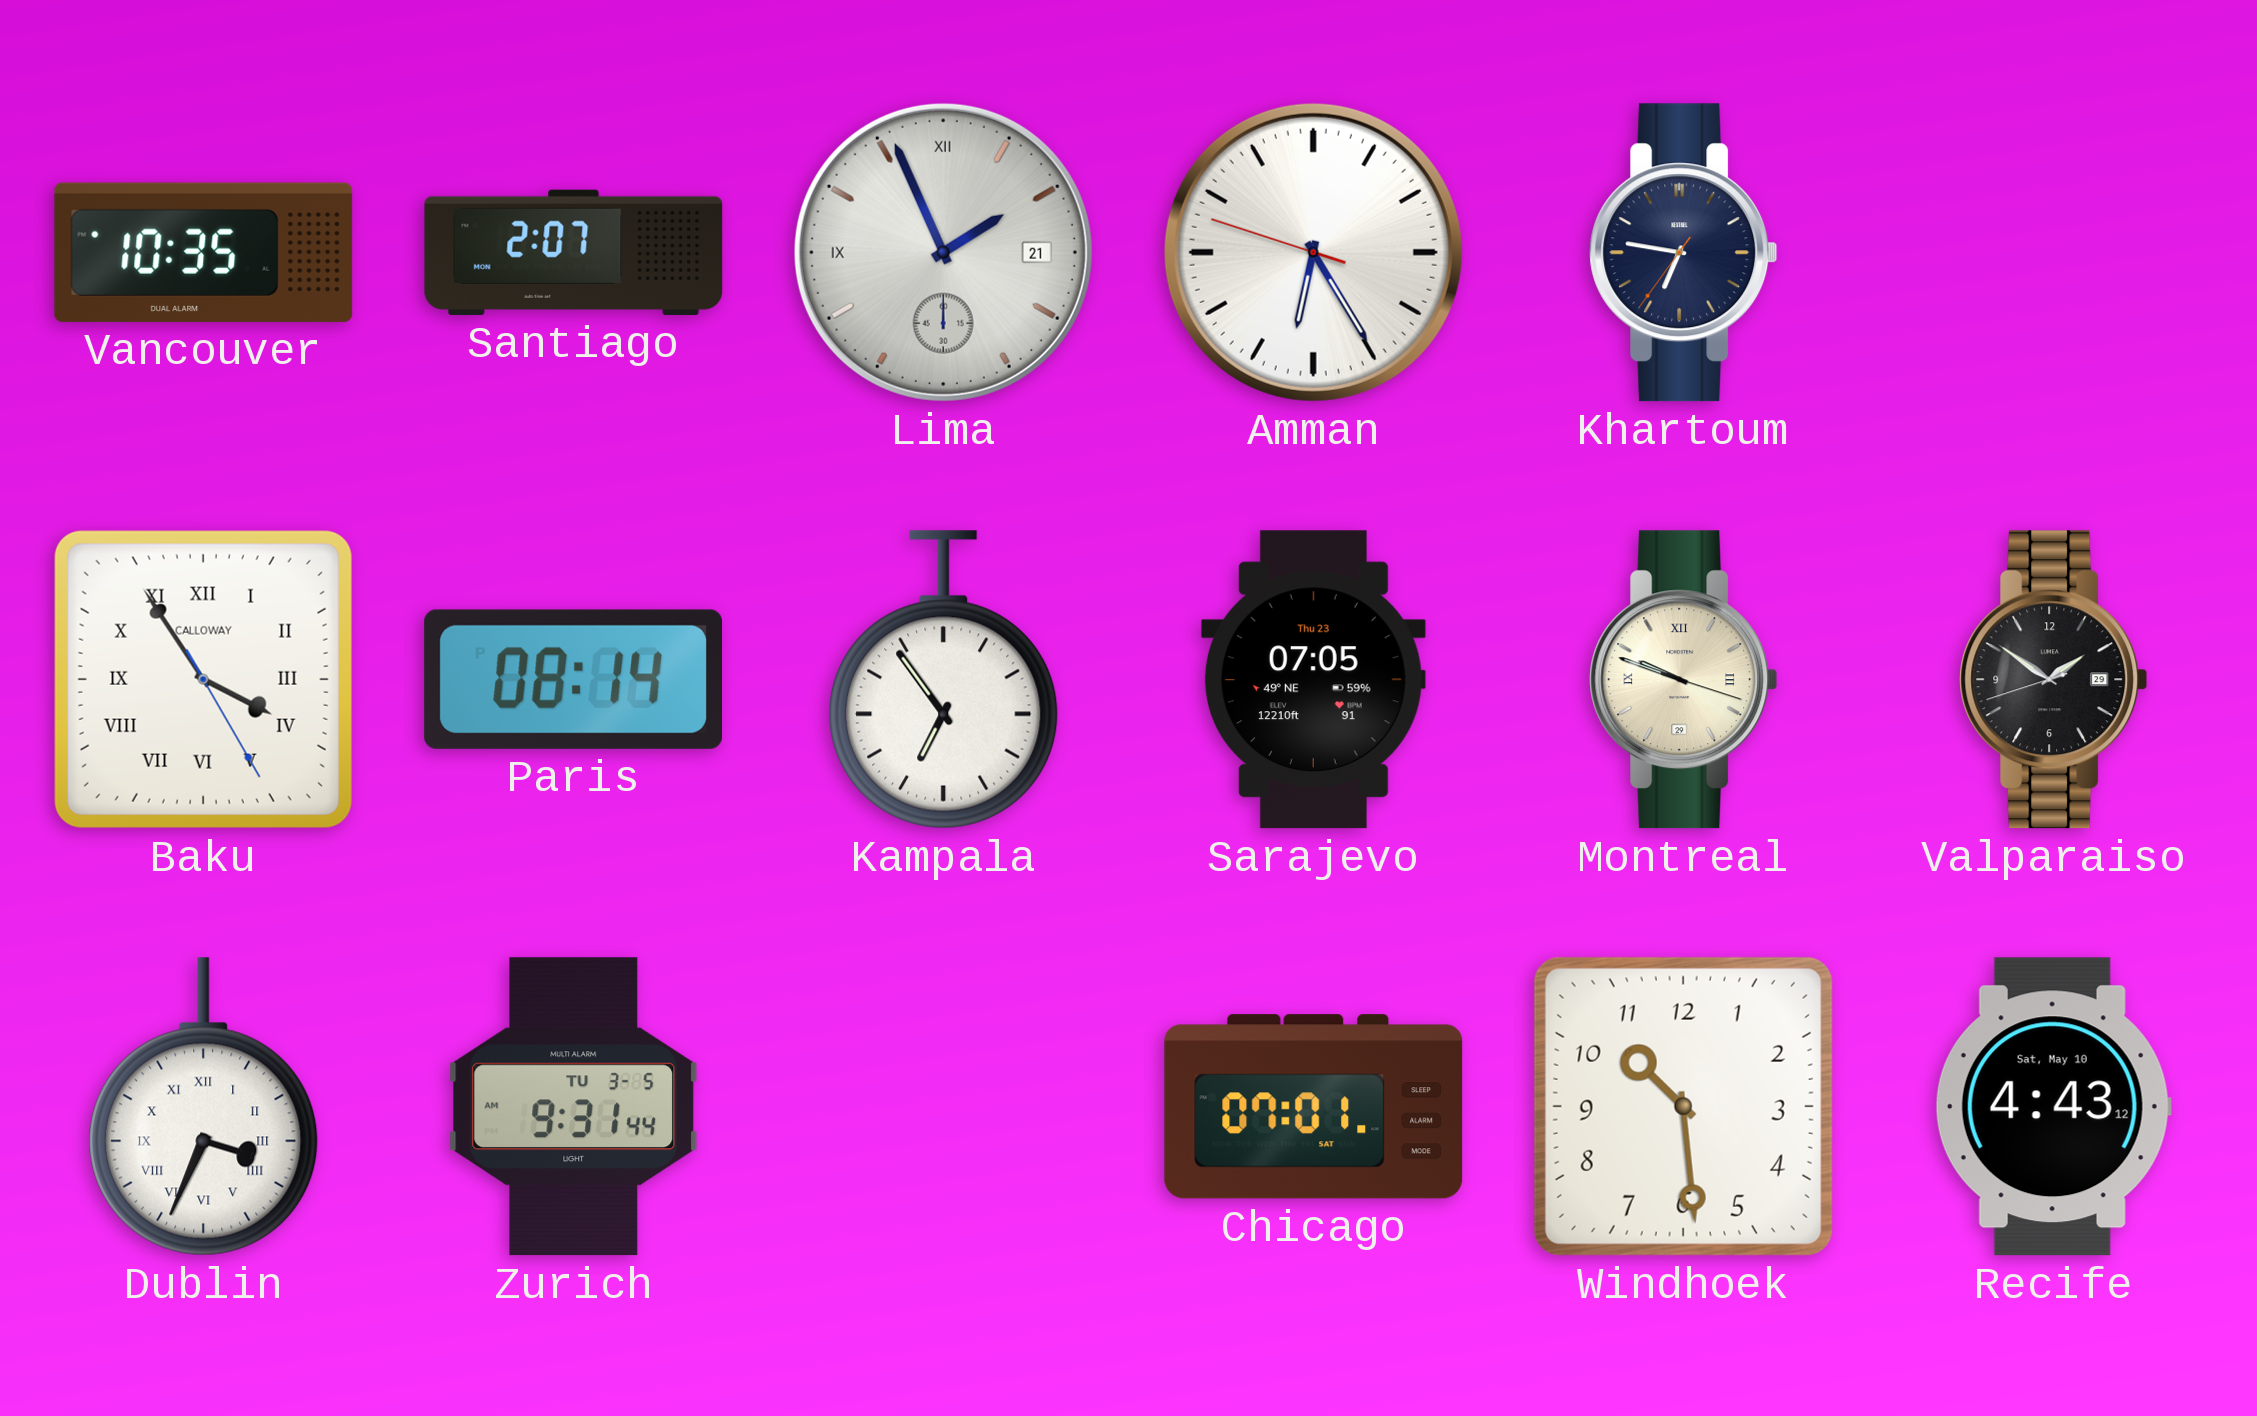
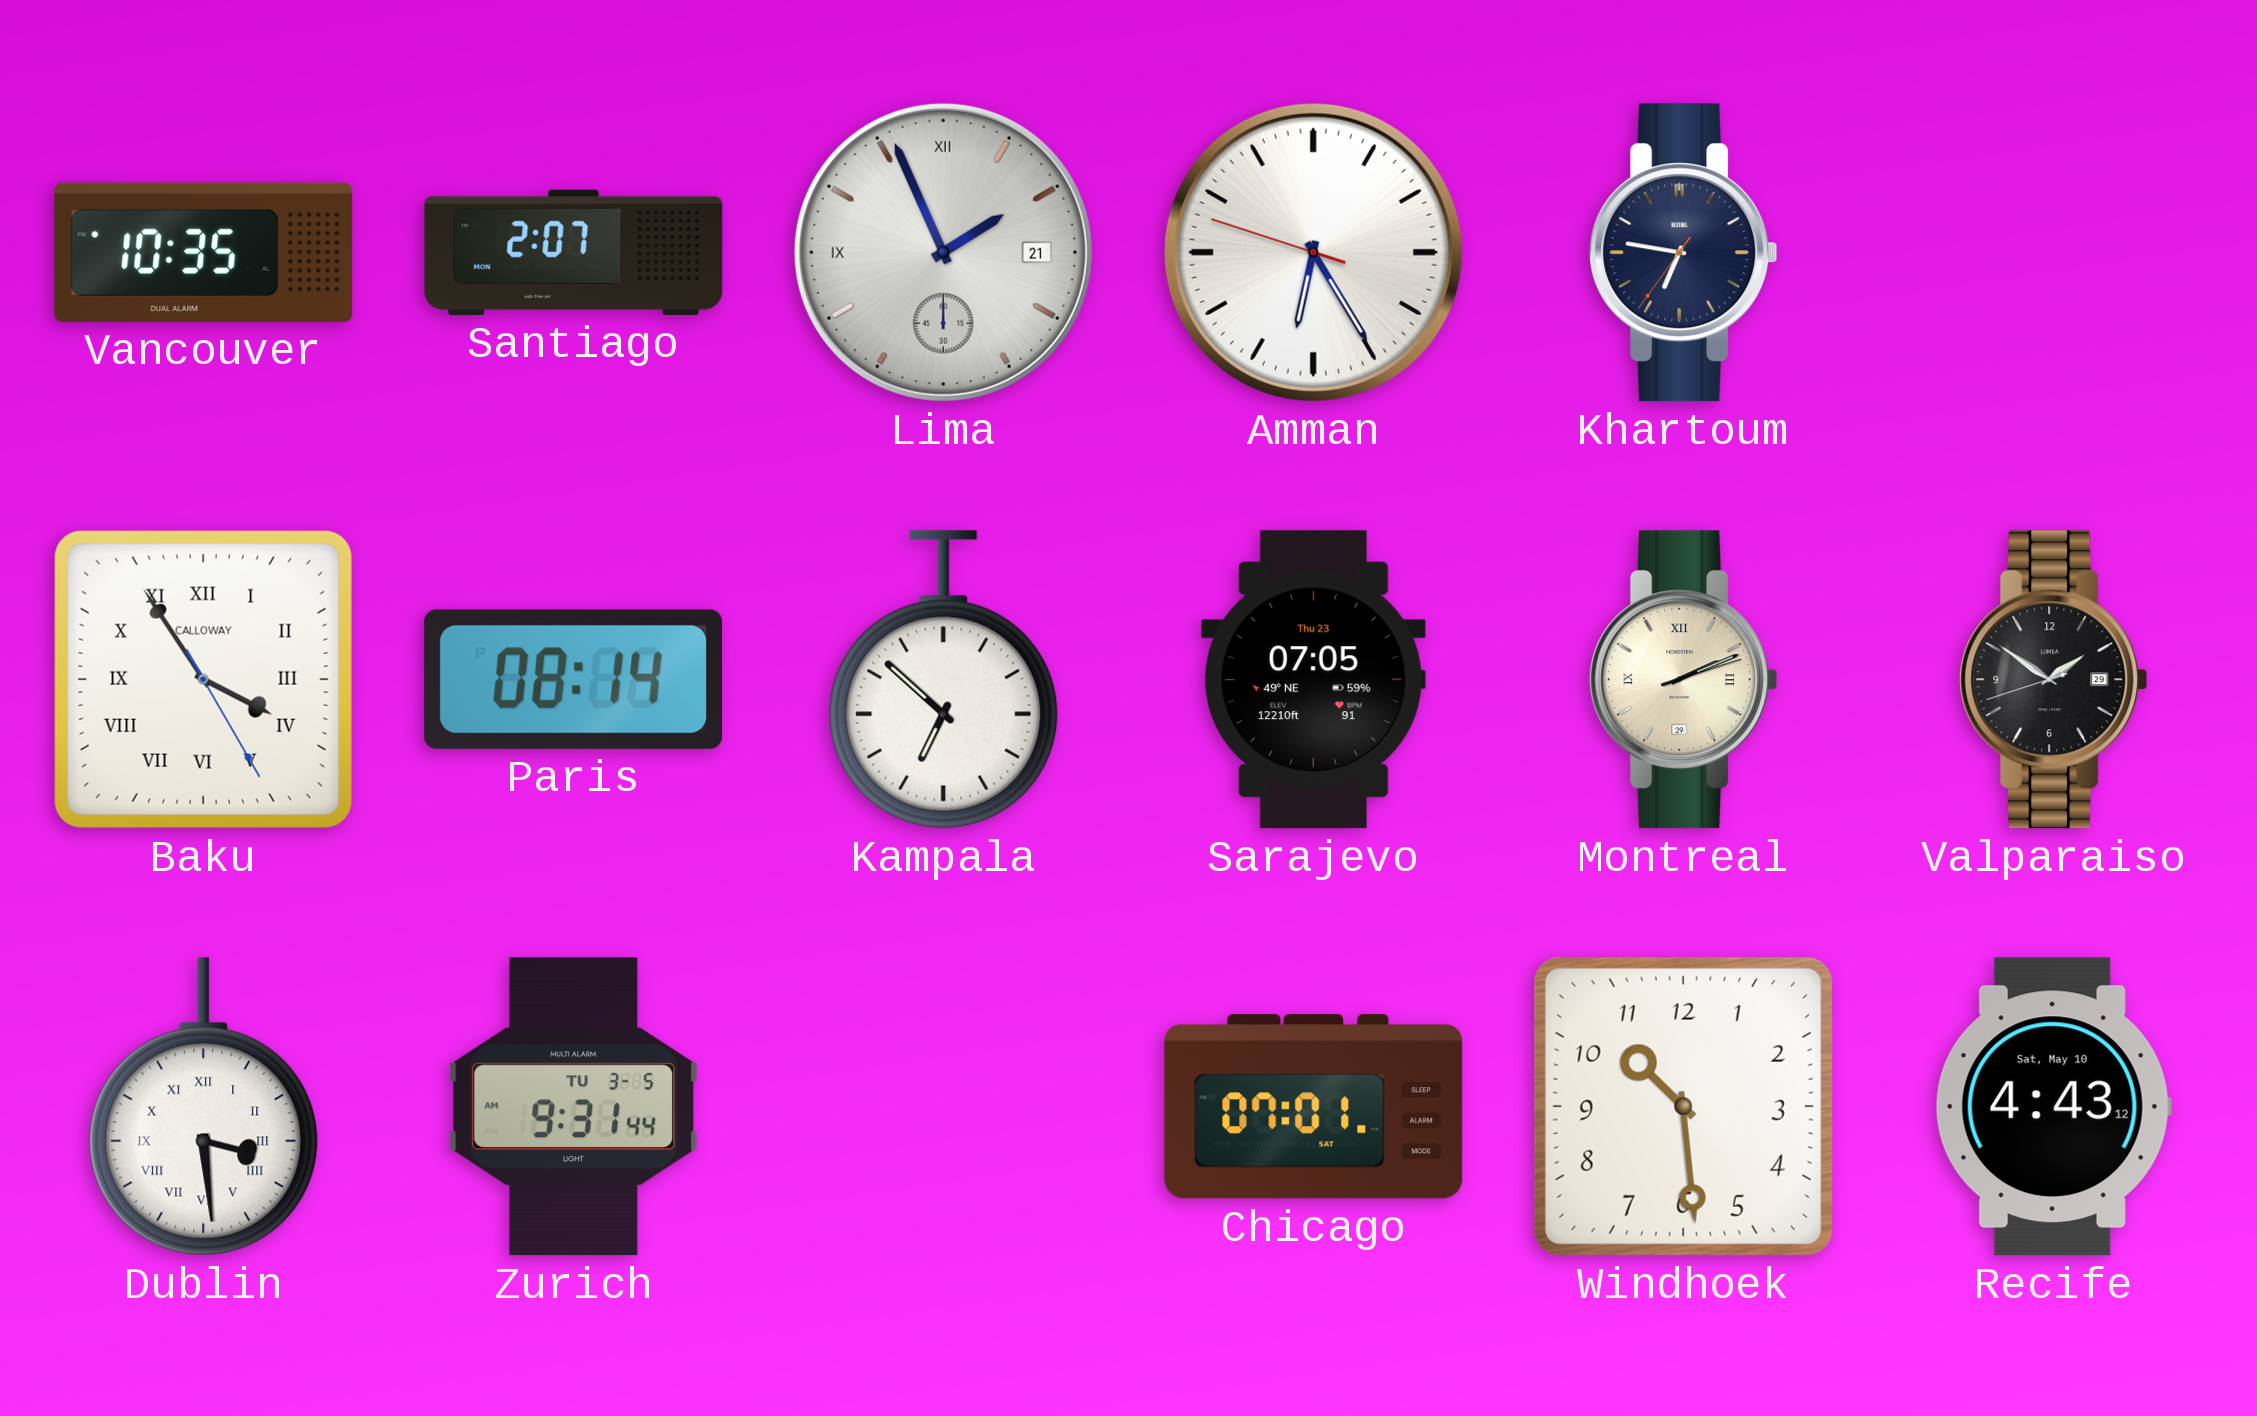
Kampala: 6:54 -> 6:52
Montreal: 9:48 -> 2:11
Dublin: 3:34 -> 3:29
